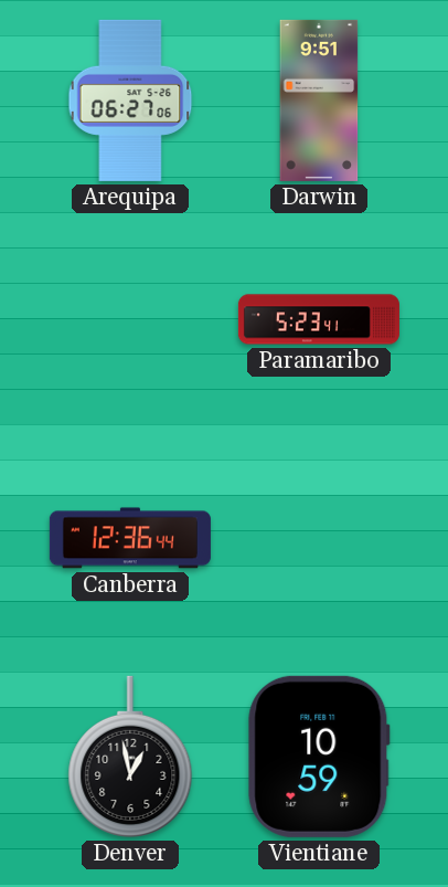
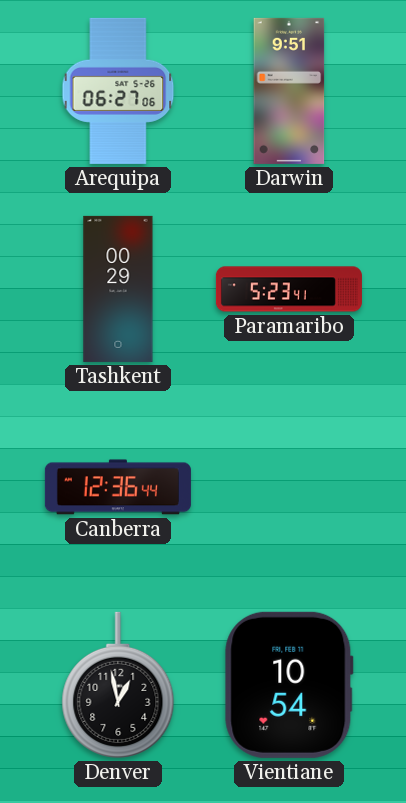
Tashkent: none -> 00:29
Vientiane: 10:59 -> 10:54
